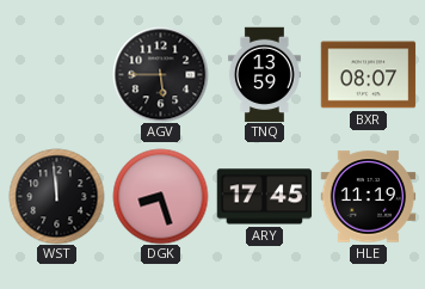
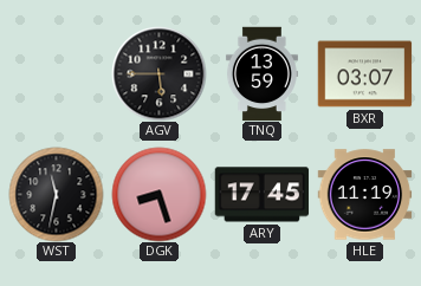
BXR: 08:07 -> 03:07
WST: 11:59 -> 11:32
